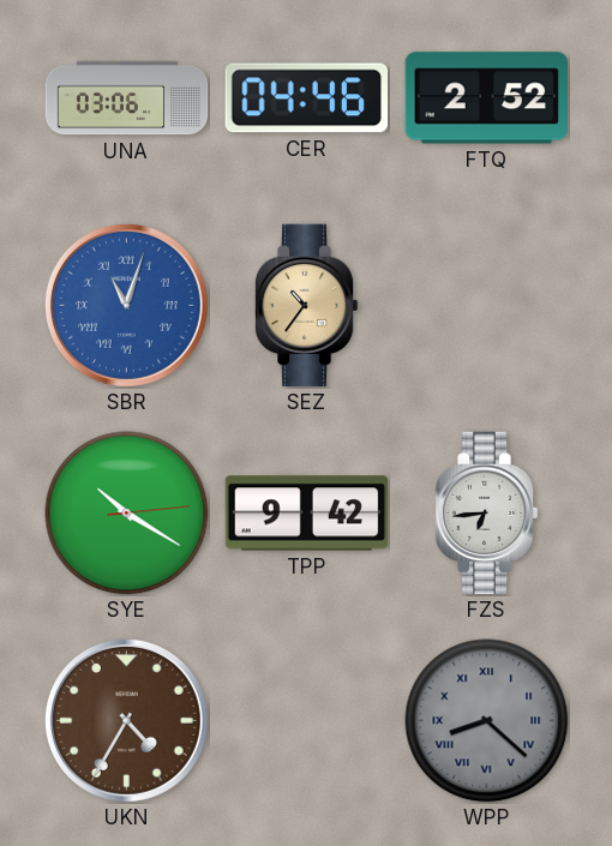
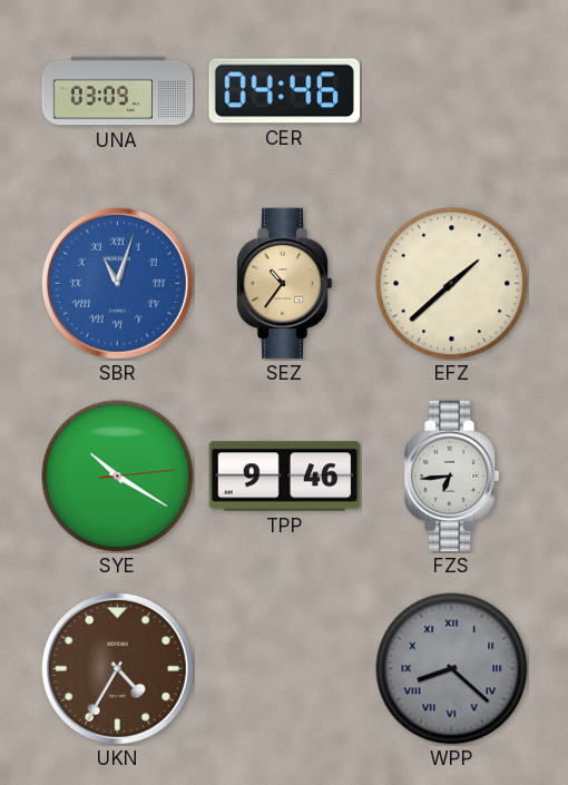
UNA: 03:06 -> 03:09
FTQ: 2:52 -> none
EFZ: none -> 1:38
TPP: 9:42 -> 9:46
